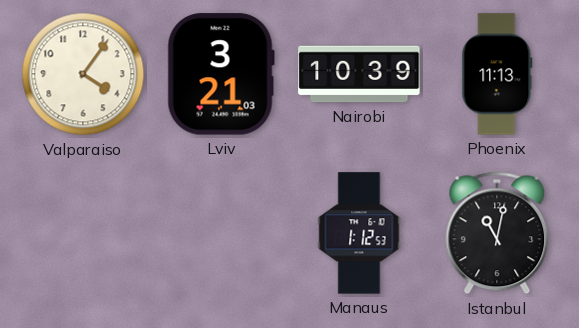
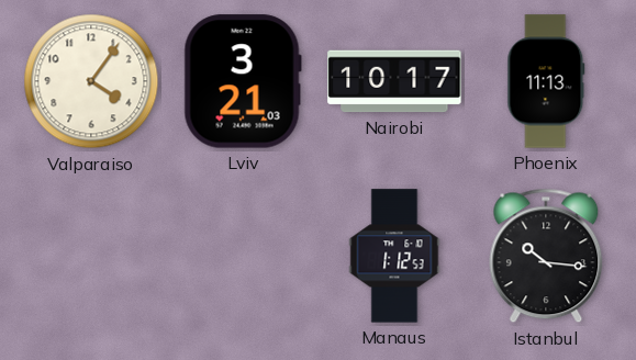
Nairobi: 10:39 -> 10:17
Istanbul: 11:02 -> 10:16
